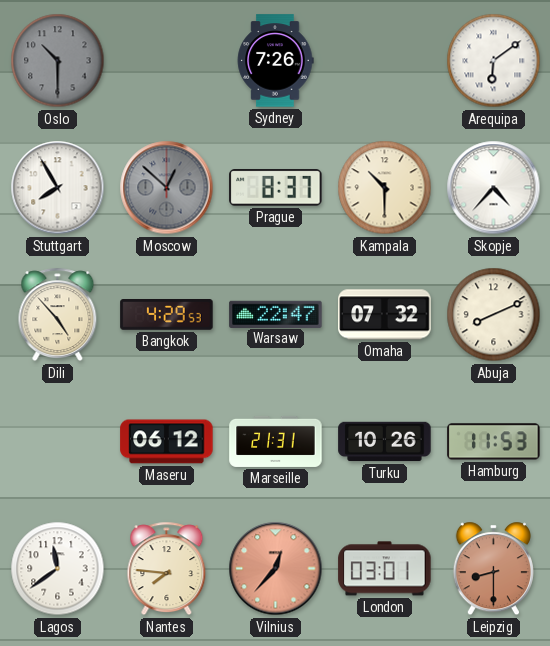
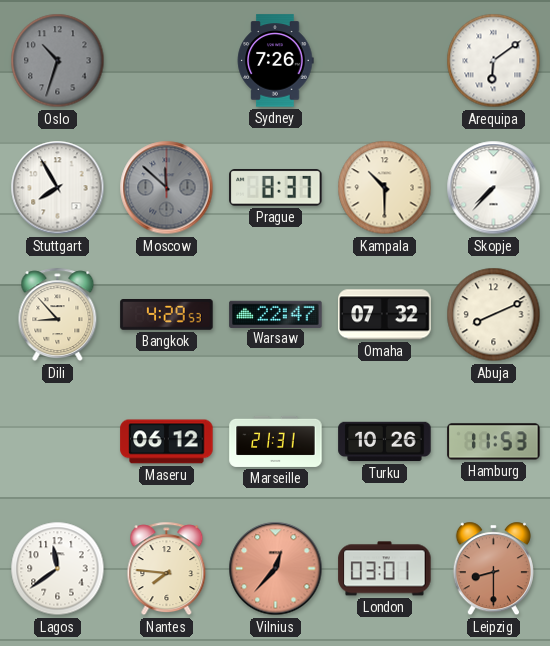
Oslo: 10:30 -> 10:33
Moscow: 12:52 -> 11:52
Skopje: 4:37 -> 7:37
Dili: 4:53 -> 8:53
